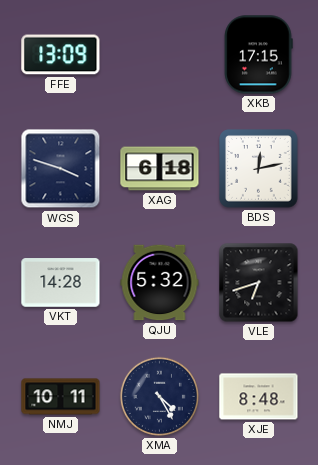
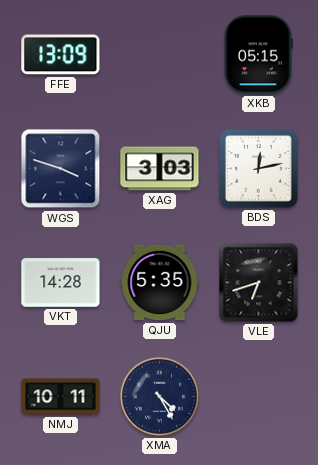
XKB: 17:15 -> 05:15
XAG: 6:18 -> 3:03
QJU: 5:32 -> 5:35
XJE: 8:48 -> none
